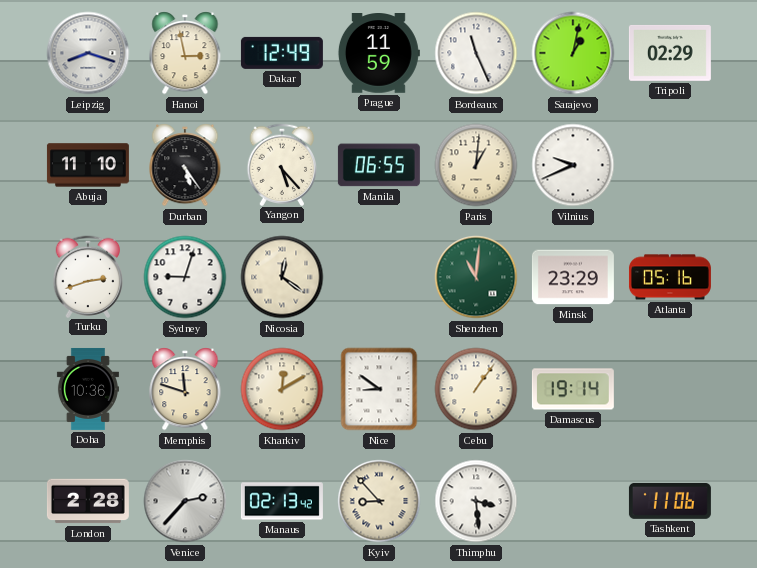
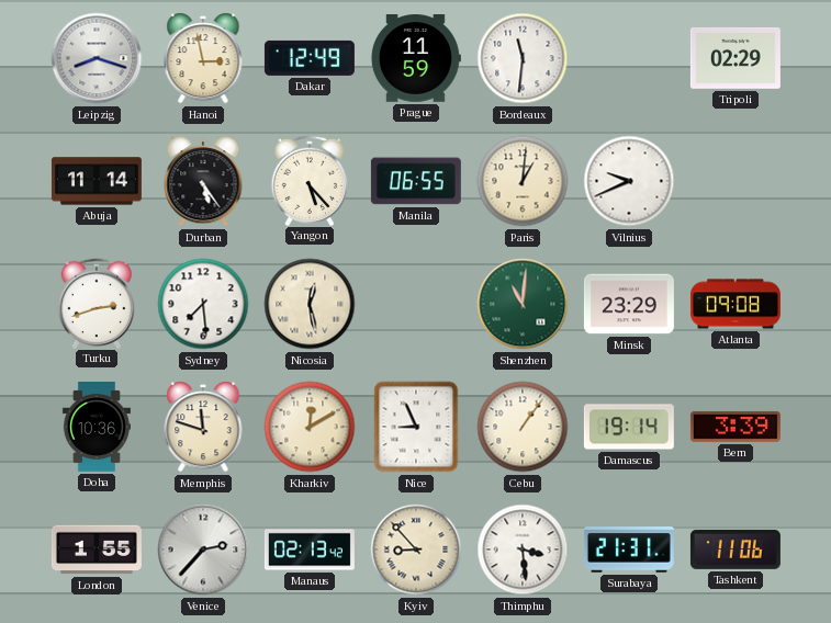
Bordeaux: 11:26 -> 11:31
Sarajevo: 1:02 -> none
Abuja: 11:10 -> 11:14
Sydney: 9:03 -> 7:29
Nicosia: 12:21 -> 12:28
Atlanta: 05:16 -> 09:08
Nice: 8:51 -> 8:56
Bern: none -> 3:39
London: 2:28 -> 1:55
Surabaya: none -> 21:31
